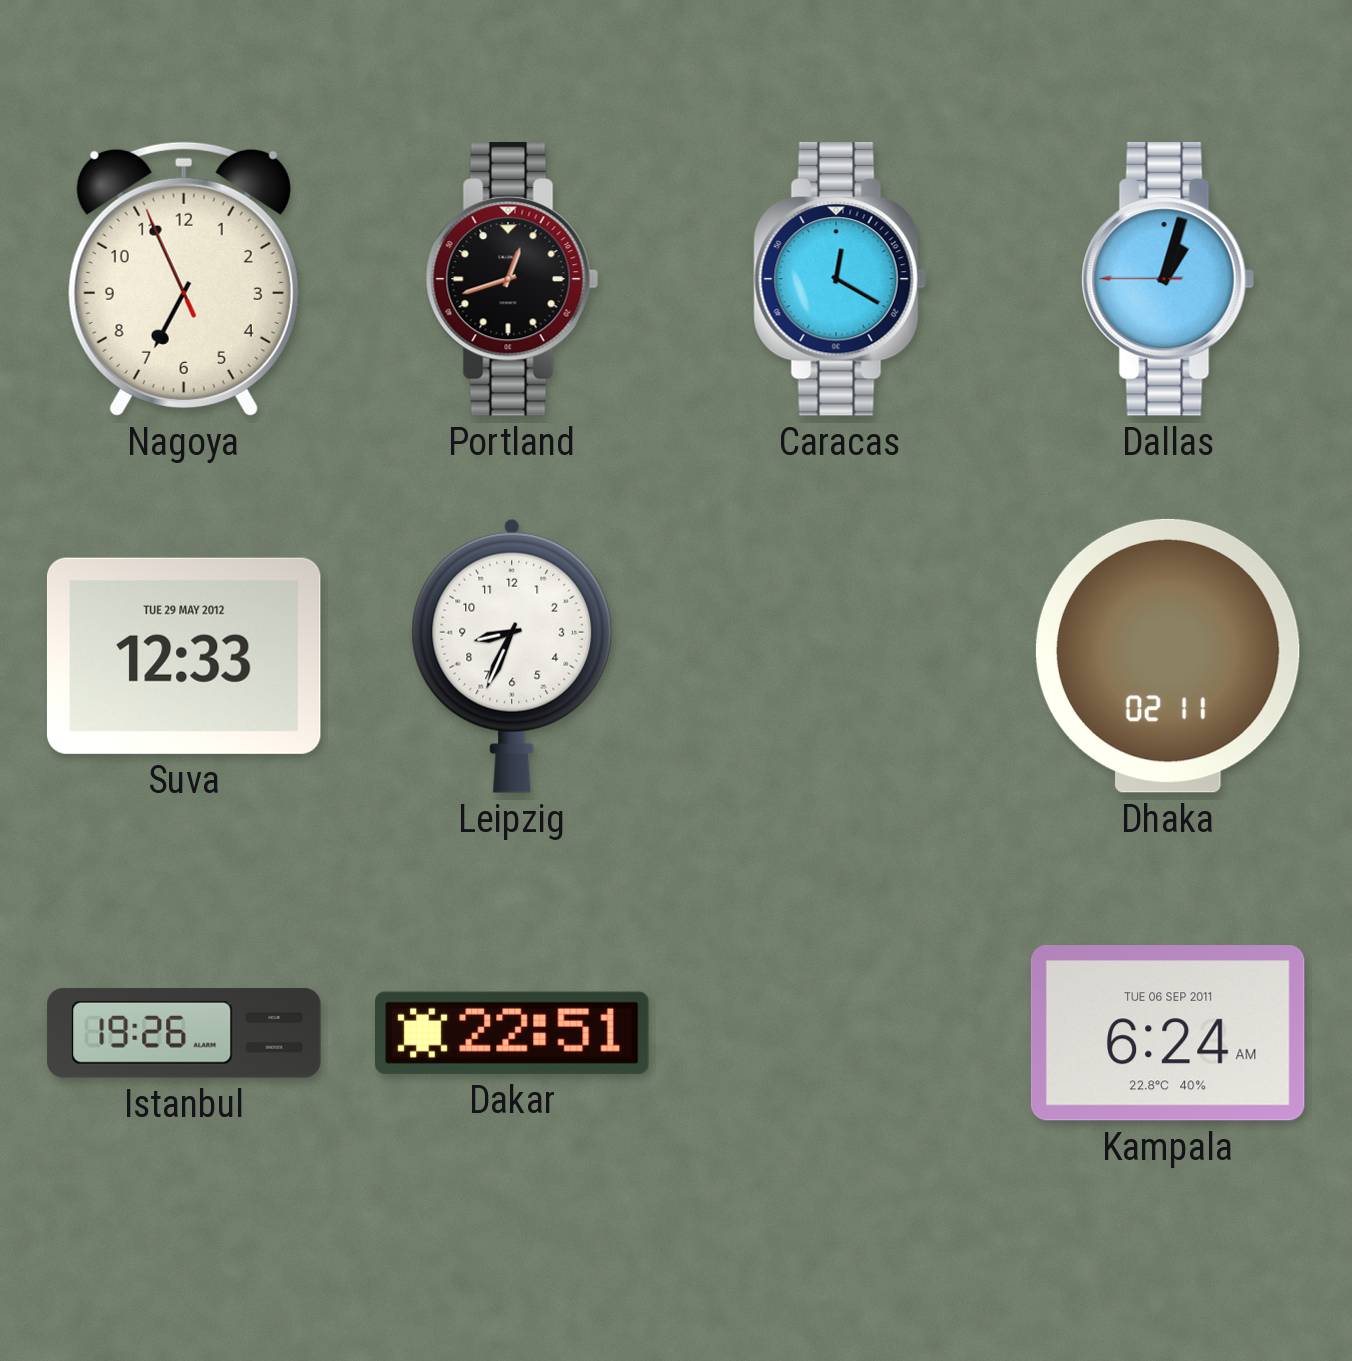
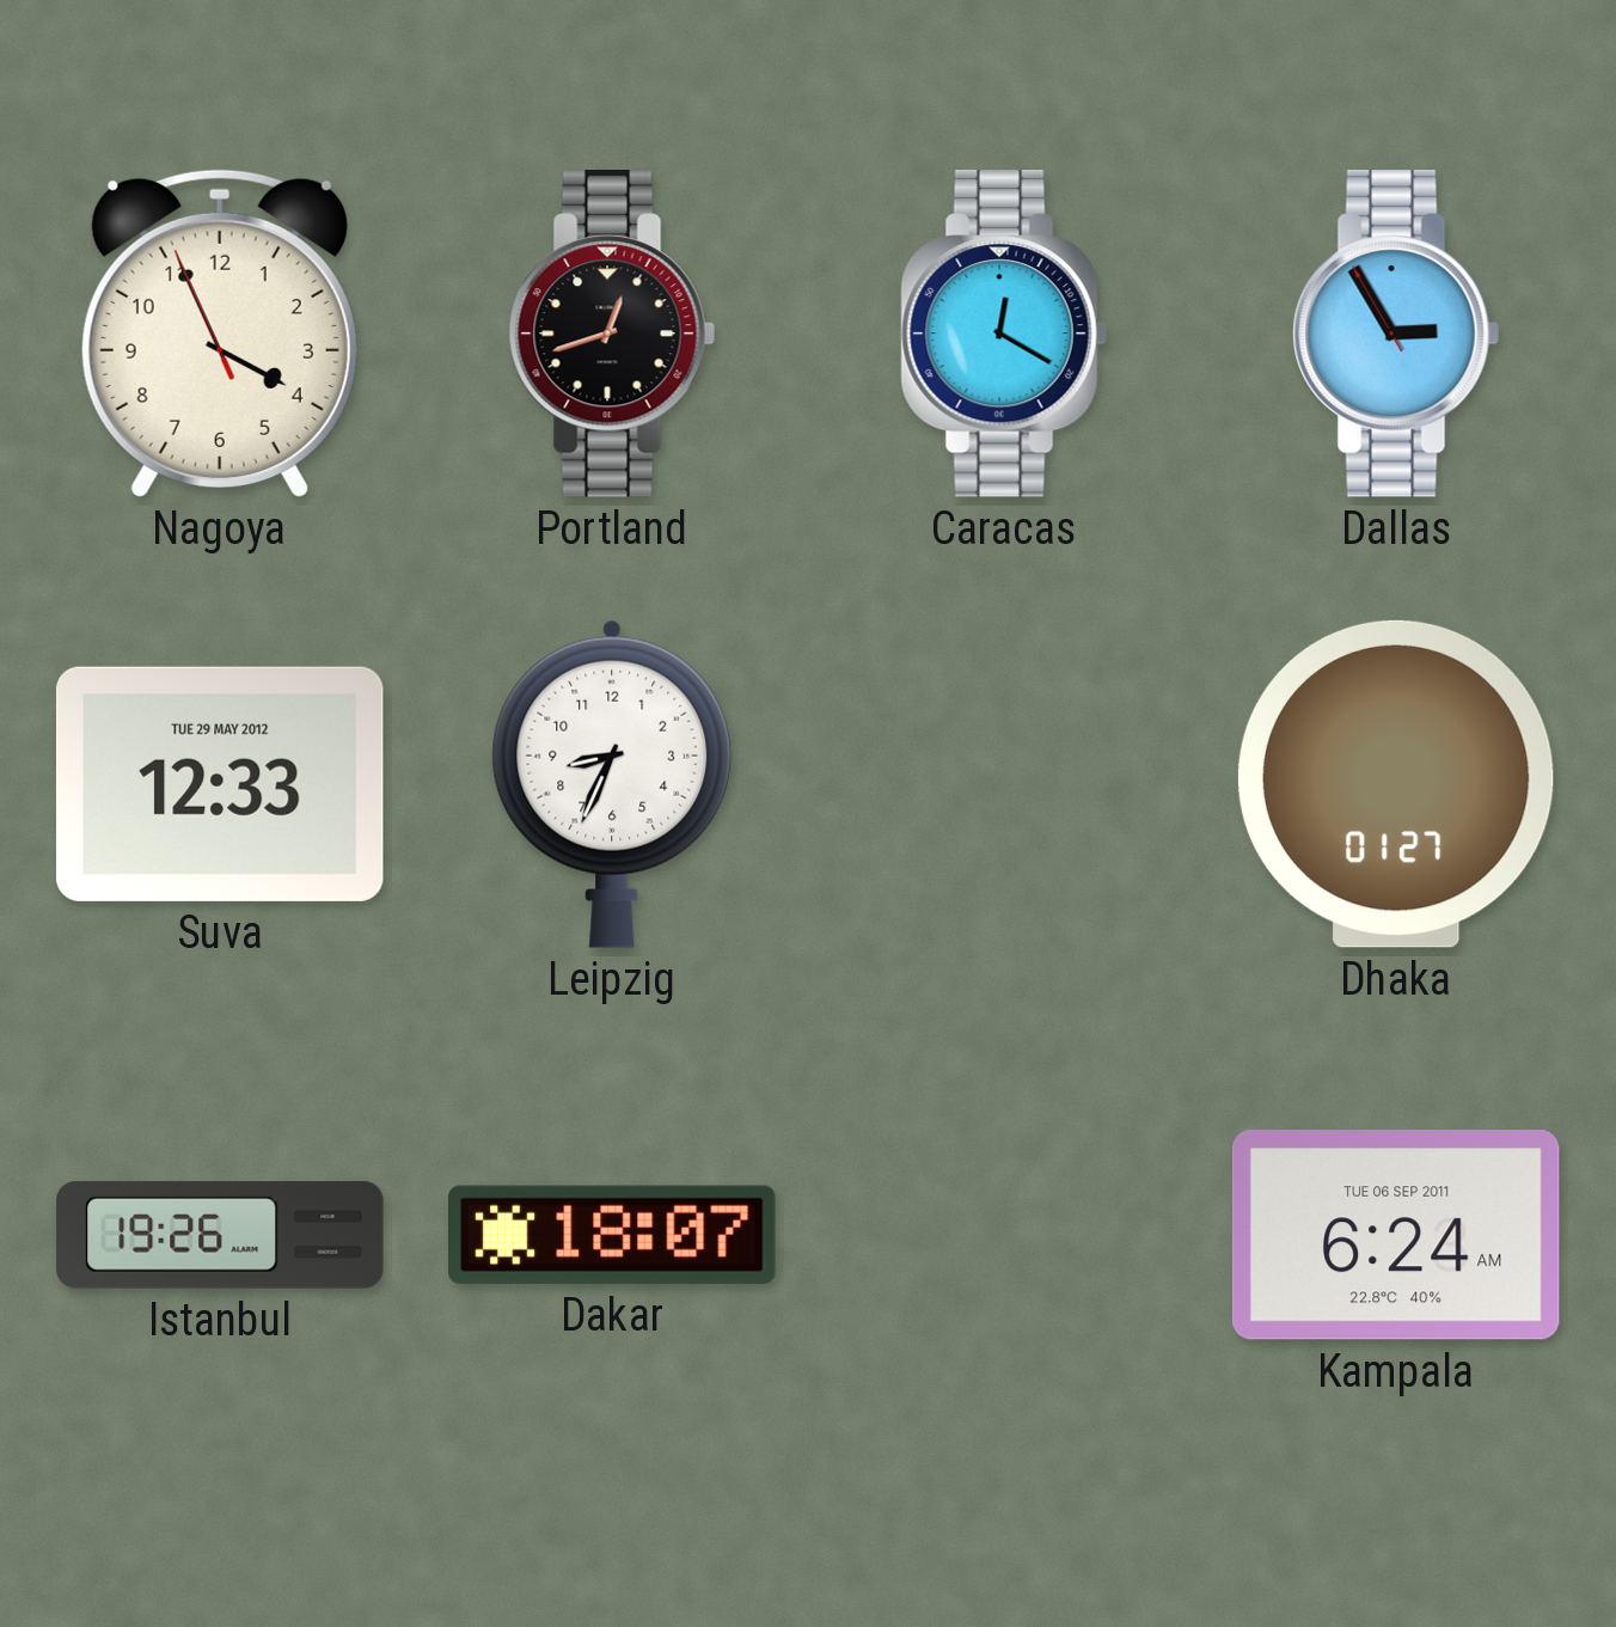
Nagoya: 6:55 -> 3:55
Dallas: 1:02 -> 2:54
Dhaka: 02:11 -> 01:27
Dakar: 22:51 -> 18:07
